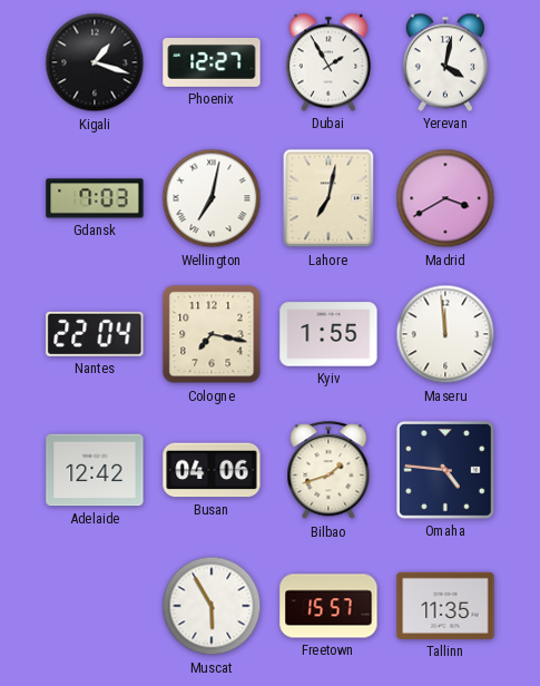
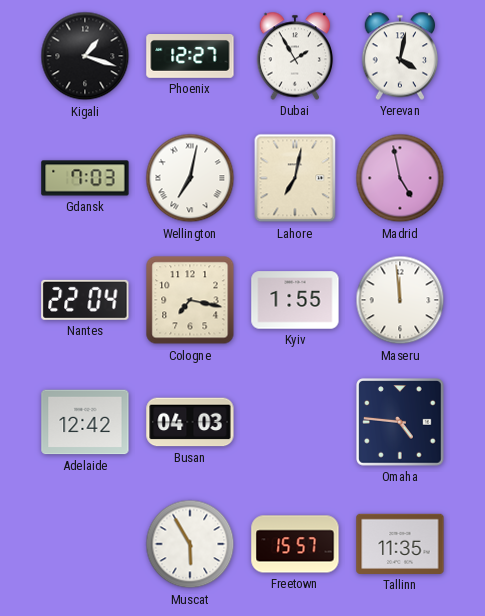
Madrid: 3:40 -> 4:58
Busan: 04:06 -> 04:03
Bilbao: 1:42 -> none
